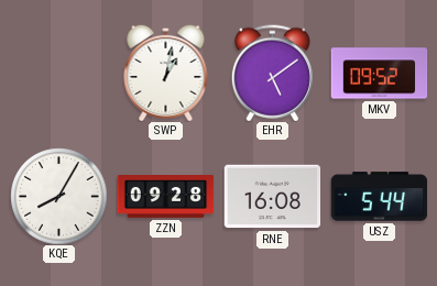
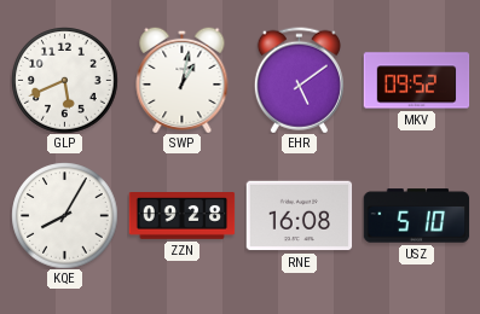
GLP: none -> 5:41
USZ: 5:44 -> 5:10
